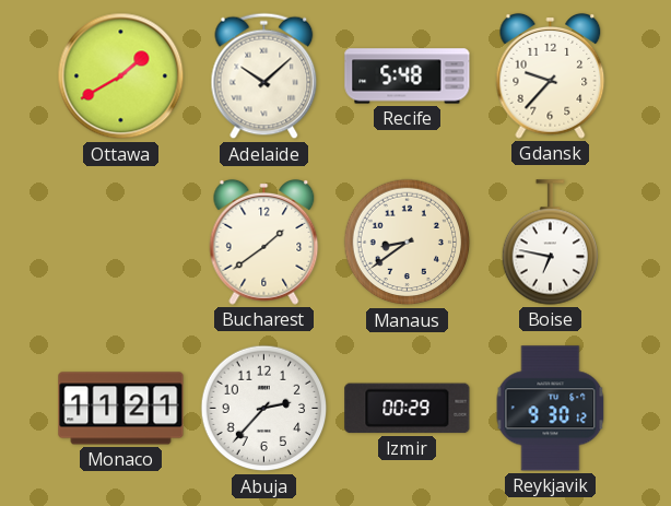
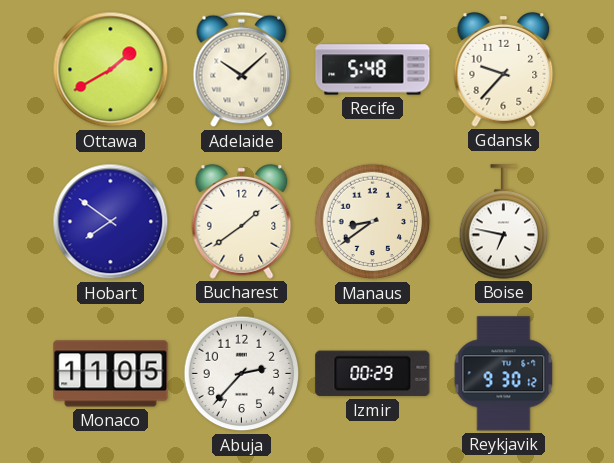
Hobart: none -> 7:51
Monaco: 11:21 -> 11:05
